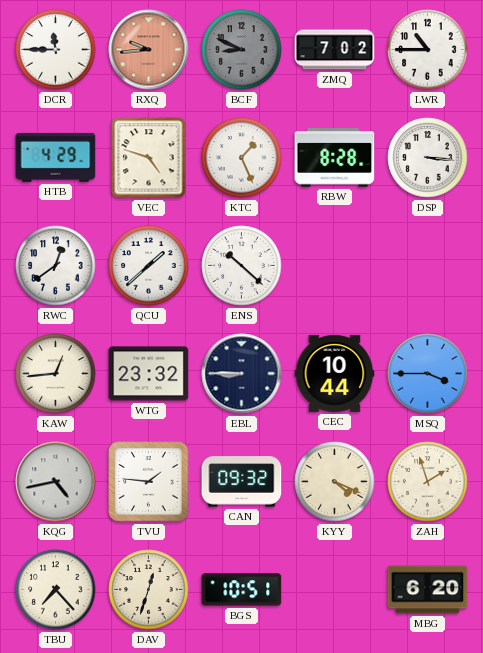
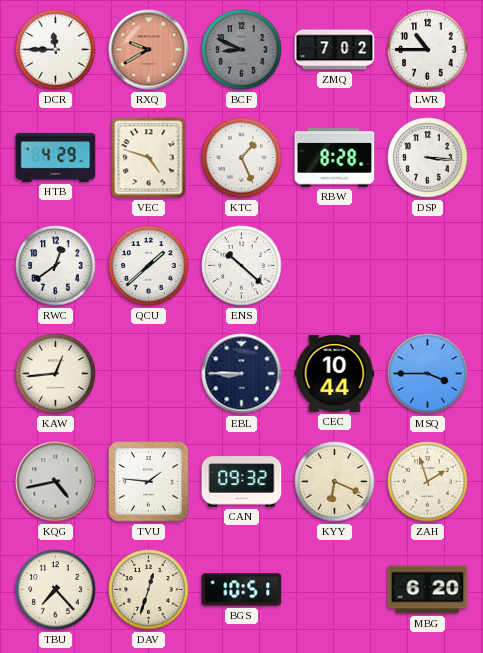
RXQ: 9:44 -> 9:40
WTG: 23:32 -> none
KYY: 4:19 -> 6:19
